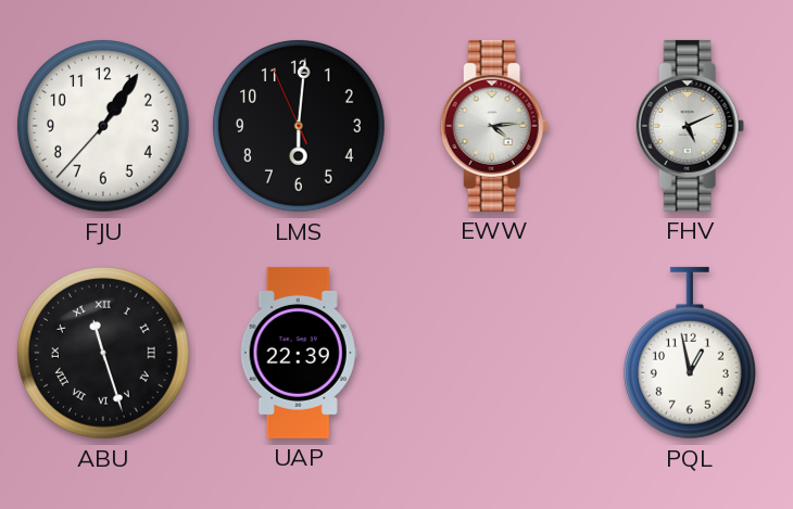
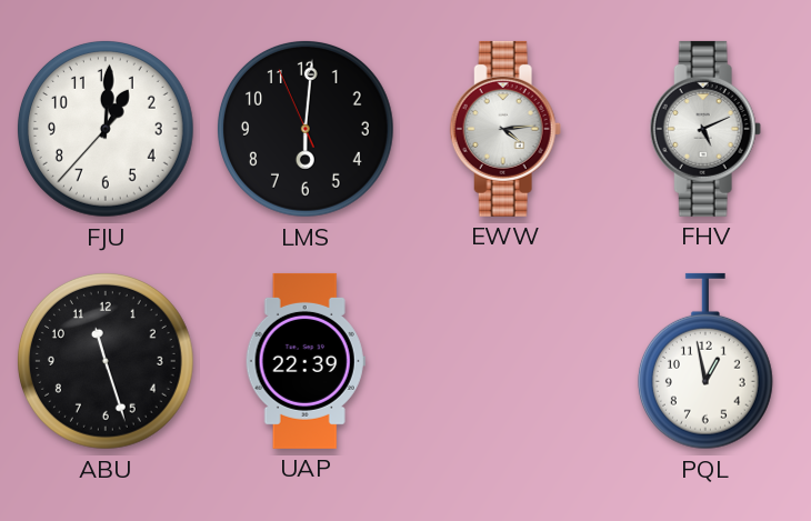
FJU: 1:05 -> 1:00
ABU numerals: Roman -> Arabic
